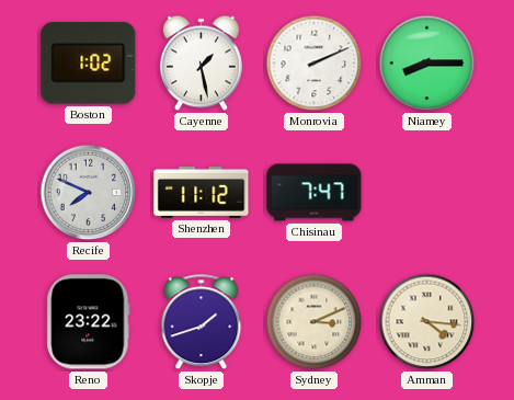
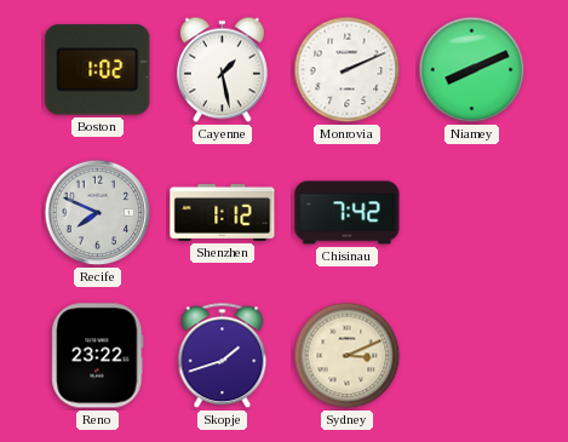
Niamey: 8:15 -> 8:11
Shenzhen: 11:12 -> 1:12
Chisinau: 7:47 -> 7:42
Amman: 4:16 -> none
